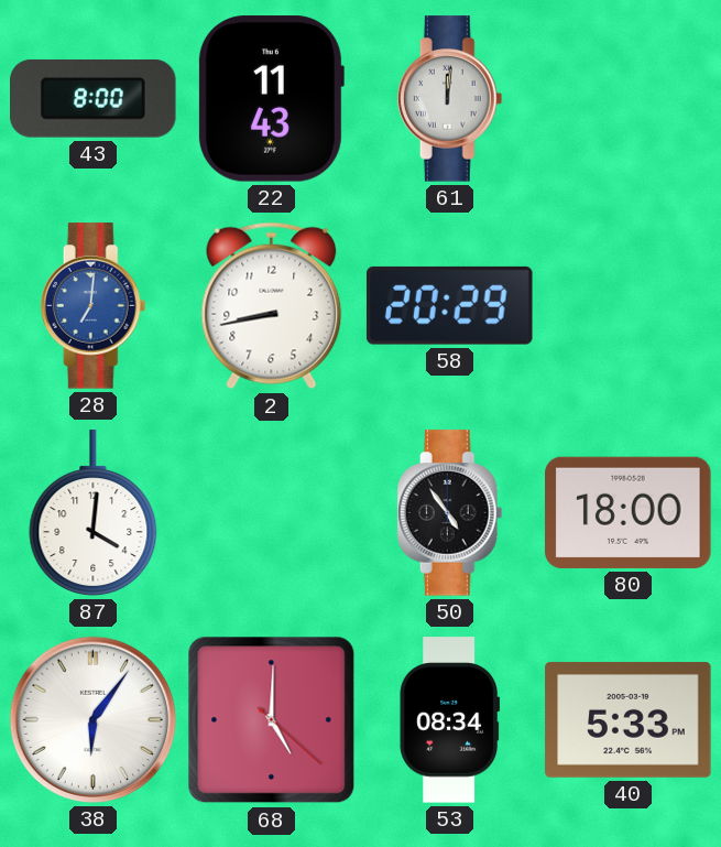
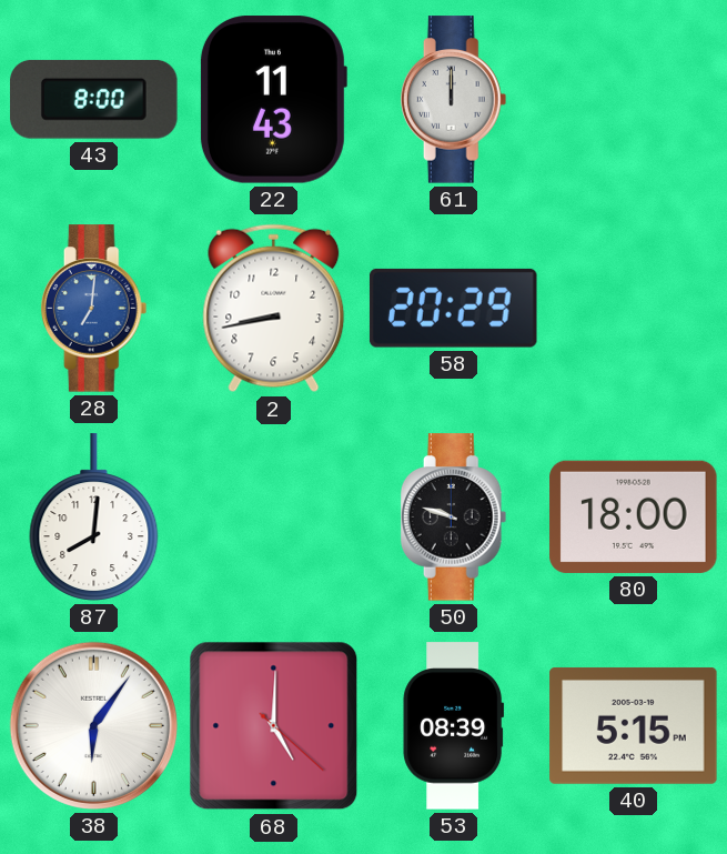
61: 12:01 -> 12:00
87: 4:01 -> 8:01
50: 4:54 -> 9:48
53: 08:34 -> 08:39
40: 5:33 -> 5:15
